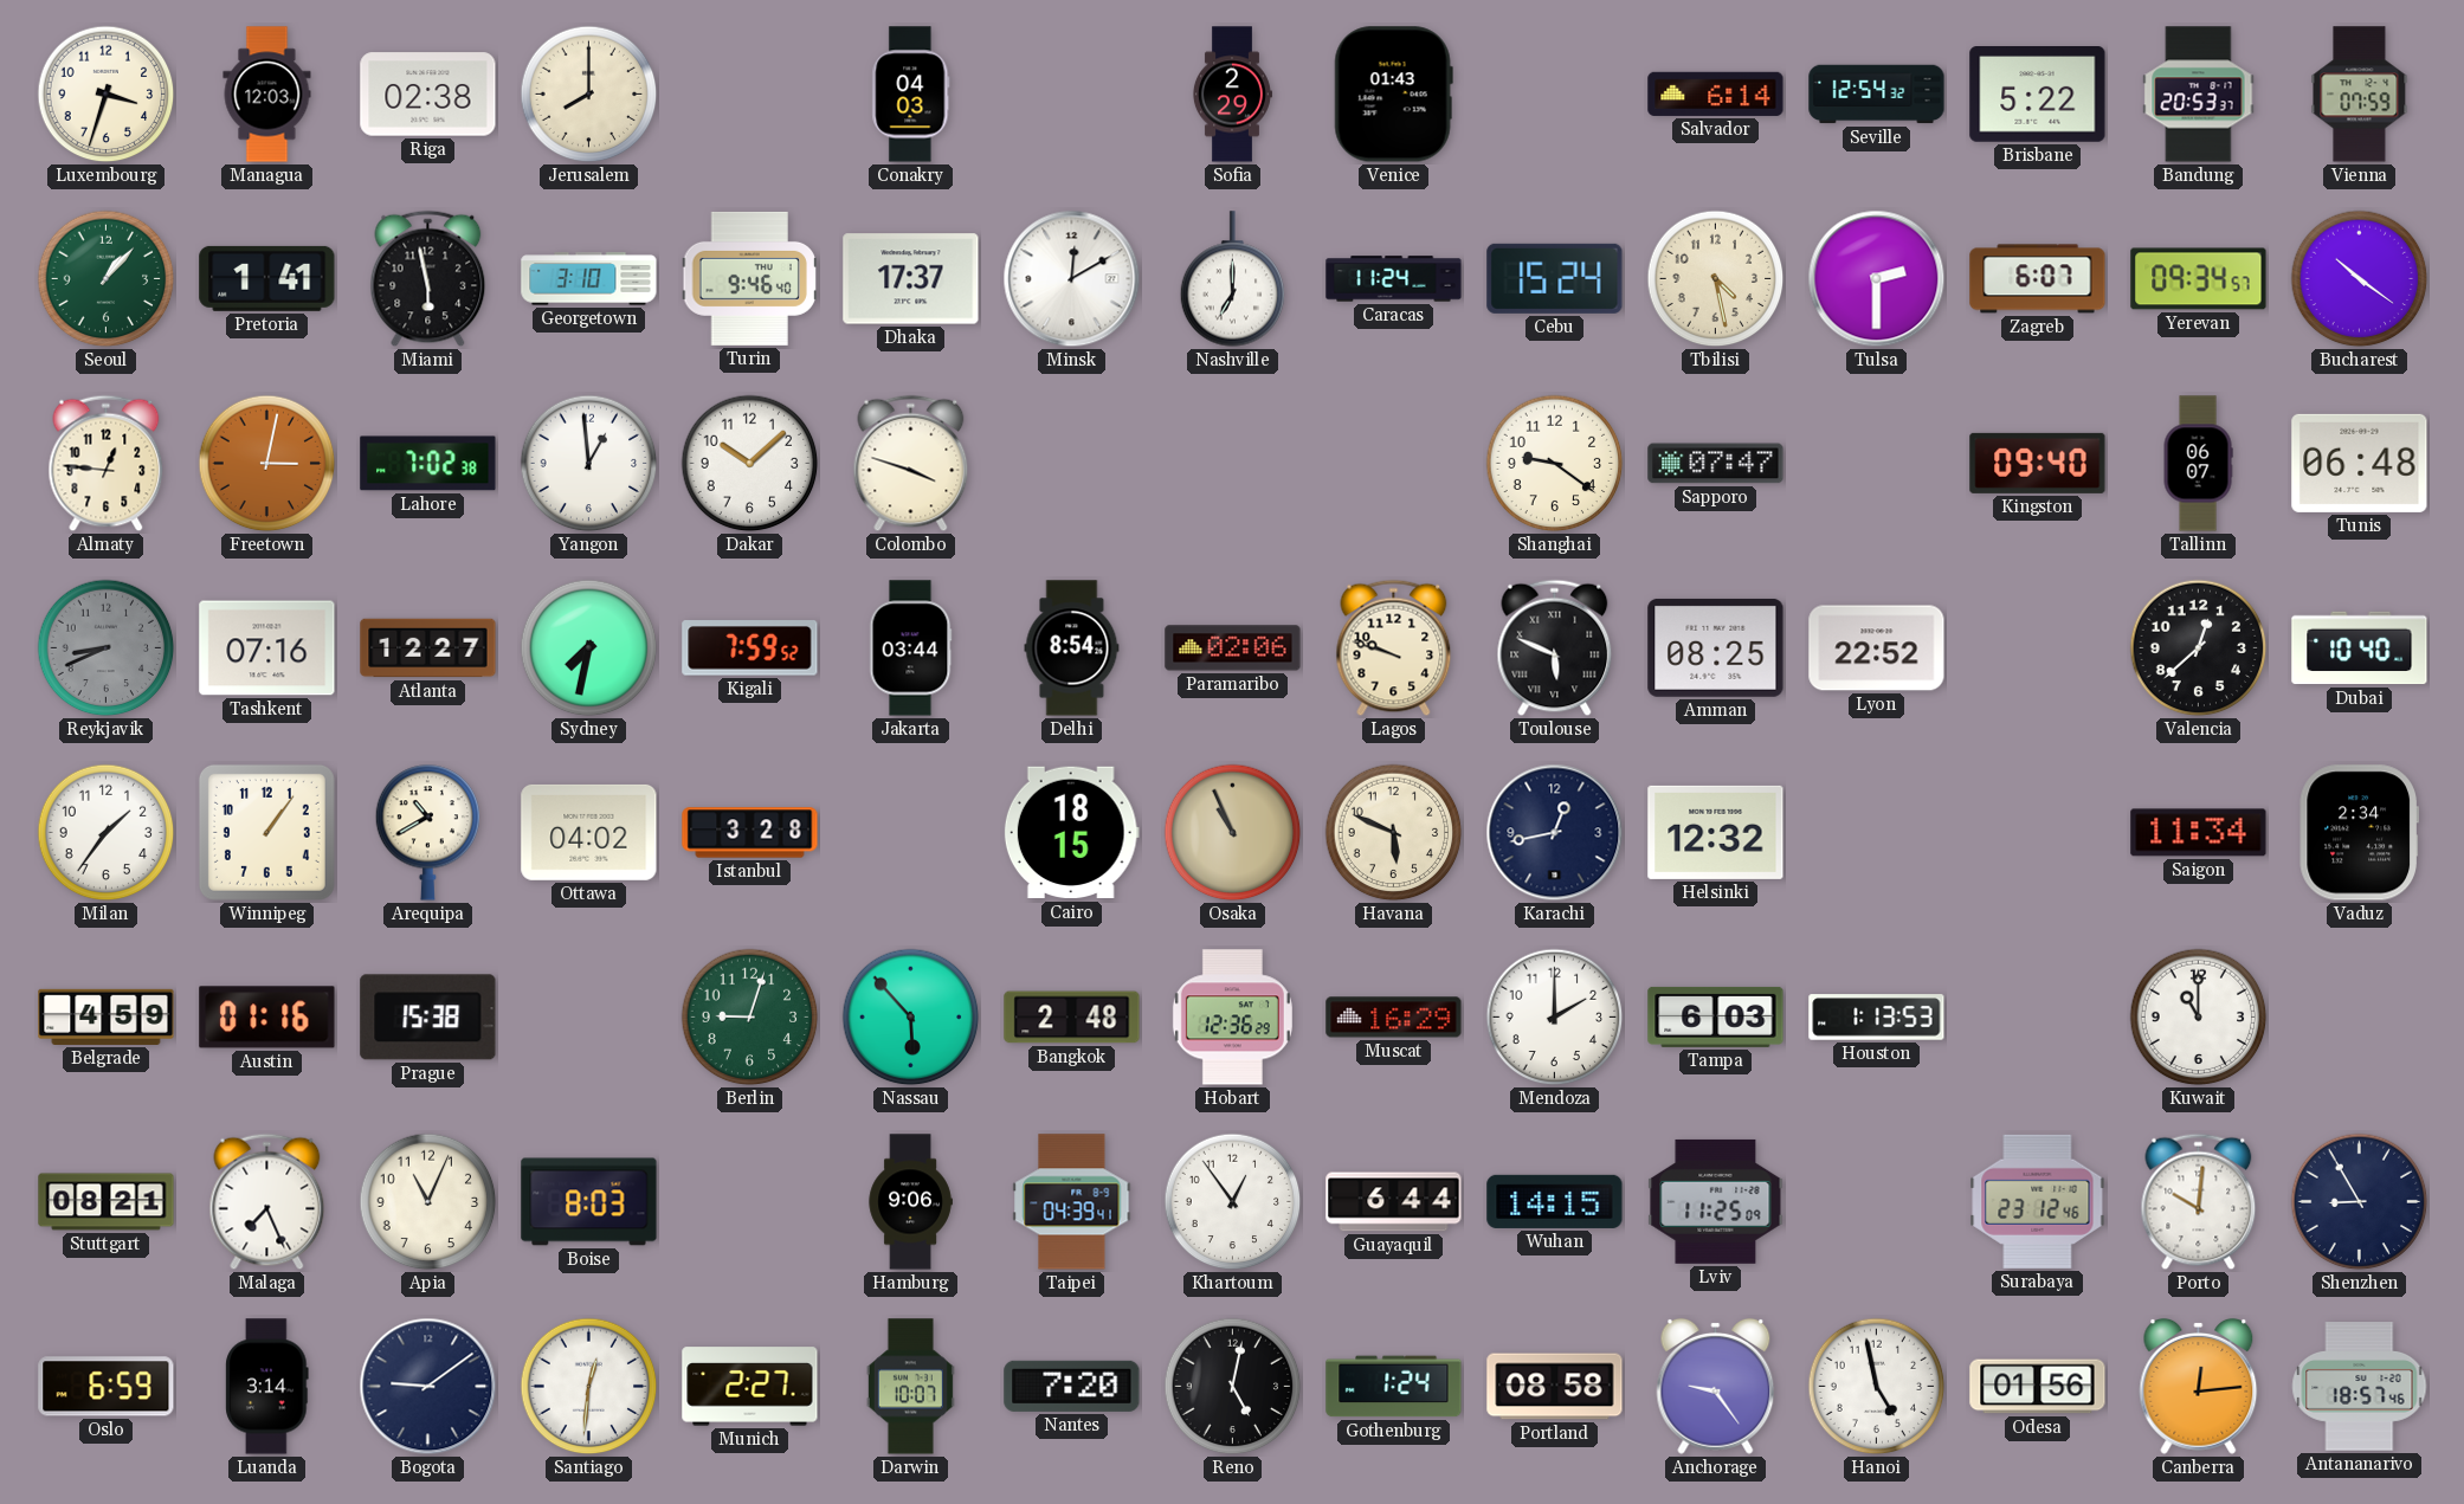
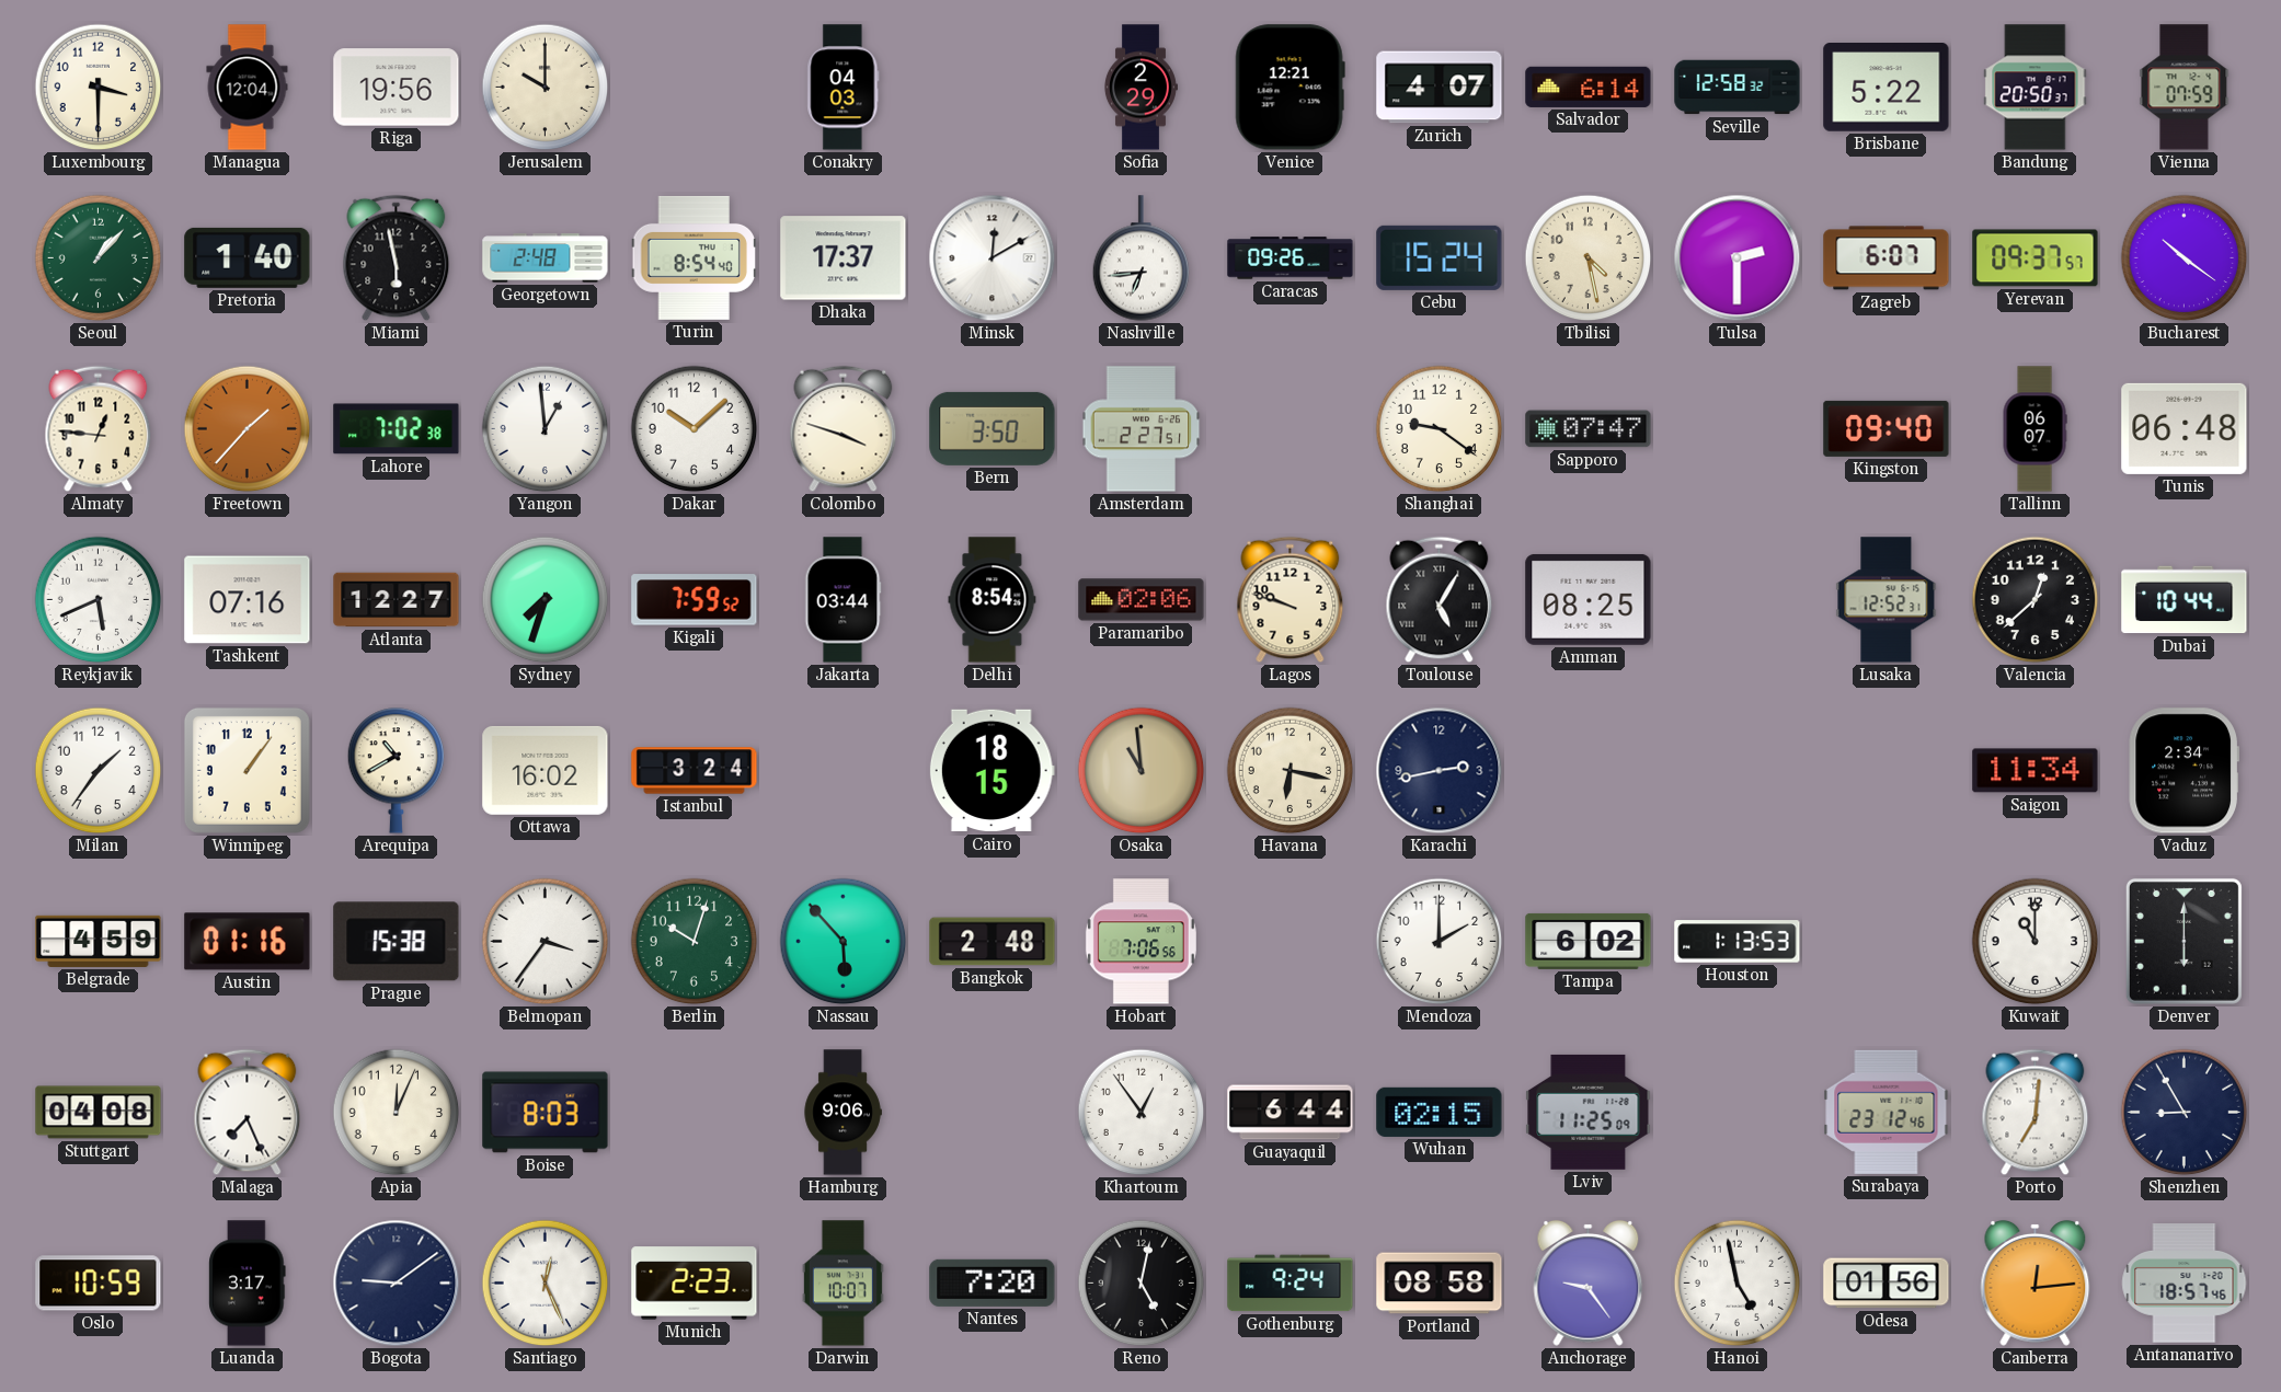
Luxembourg: 3:33 -> 3:30
Managua: 12:03 -> 12:04
Riga: 02:38 -> 19:56
Jerusalem: 8:00 -> 10:00
Venice: 01:43 -> 12:21
Zurich: none -> 4:07
Seville: 12:54 -> 12:58
Bandung: 20:53 -> 20:50
Pretoria: 1:41 -> 1:40
Georgetown: 3:10 -> 2:48
Turin: 9:46 -> 8:54
Nashville: 7:00 -> 6:44
Caracas: 11:24 -> 09:26
Yerevan: 09:34 -> 09:37
Freetown: 3:02 -> 1:37
Bern: none -> 3:50
Amsterdam: none -> 2:27
Reykjavik: 8:41 -> 5:41
Reykjavik dial: grey -> white
Sydney: 7:32 -> 7:33
Toulouse: 5:49 -> 5:05
Lyon: 22:52 -> none
Lusaka: none -> 12:52
Dubai: 10:40 -> 10:44
Ottawa: 04:02 -> 16:02
Istanbul: 3:28 -> 3:24
Osaka: 10:56 -> 10:59
Havana: 5:49 -> 6:17
Karachi: 12:43 -> 2:43
Helsinki: 12:32 -> none
Belmopan: none -> 3:36
Berlin: 9:03 -> 10:03
Hobart: 12:36 -> 7:06
Muscat: 16:29 -> none
Tampa: 6:03 -> 6:02
Denver: none -> 6:00
Stuttgart: 08:21 -> 04:08
Apia: 11:04 -> 12:04
Taipei: 04:39 -> none
Wuhan: 14:15 -> 02:15
Porto: 10:01 -> 7:01
Oslo: 6:59 -> 10:59
Luanda: 3:14 -> 3:17
Santiago: 12:31 -> 12:26
Munich: 2:27 -> 2:23
Gothenburg: 1:24 -> 9:24
